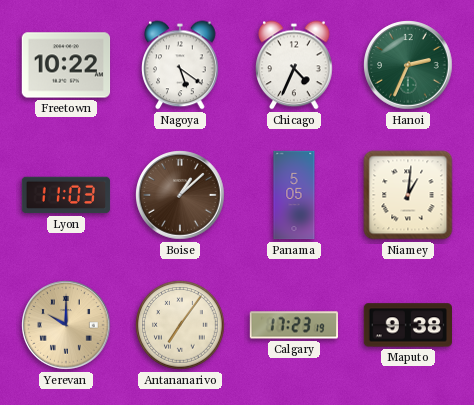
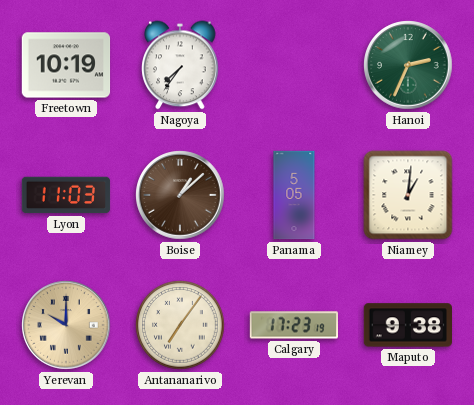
Freetown: 10:22 -> 10:19
Nagoya: 5:21 -> 7:36
Chicago: 4:34 -> none
